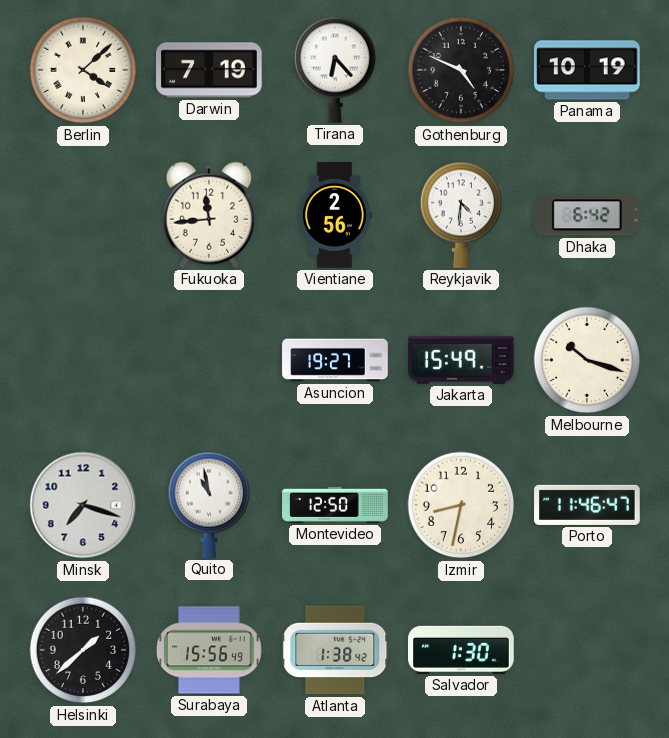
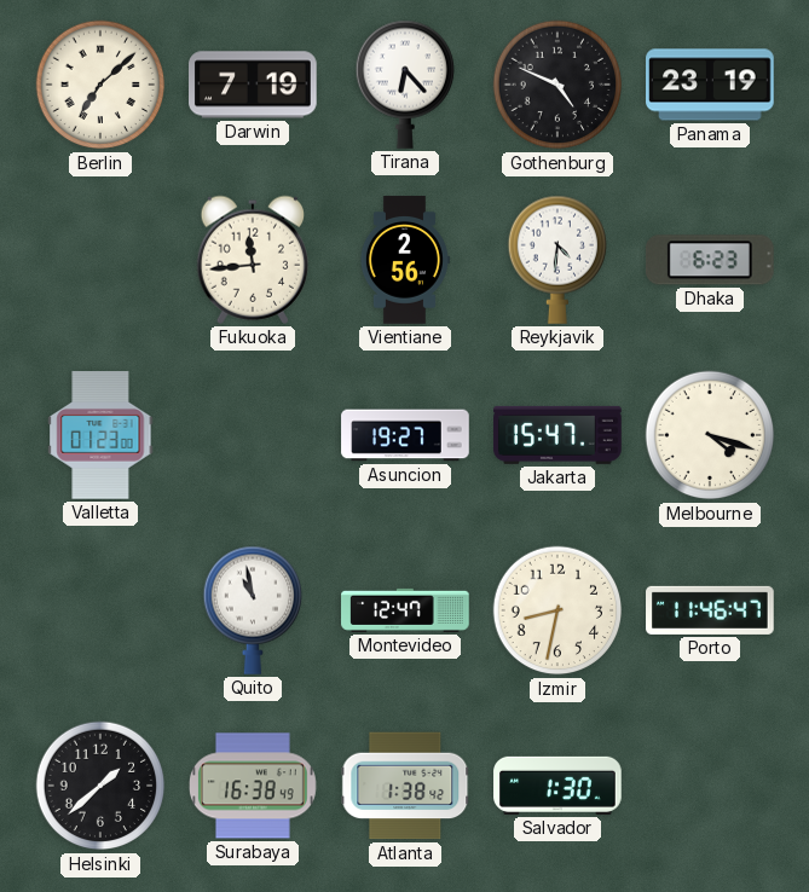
Berlin: 4:08 -> 7:08
Panama: 10:19 -> 23:19
Dhaka: 6:42 -> 6:23
Valletta: none -> 01:23
Jakarta: 15:49 -> 15:47
Melbourne: 10:18 -> 4:18
Minsk: 7:18 -> none
Montevideo: 12:50 -> 12:47
Surabaya: 15:56 -> 16:38
